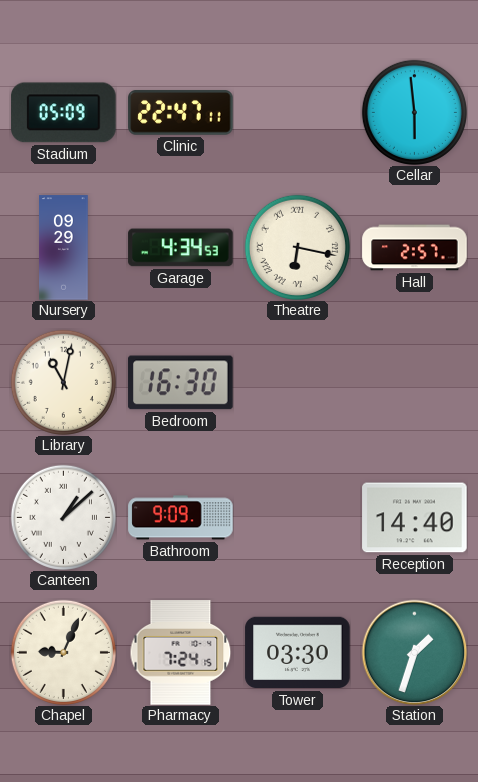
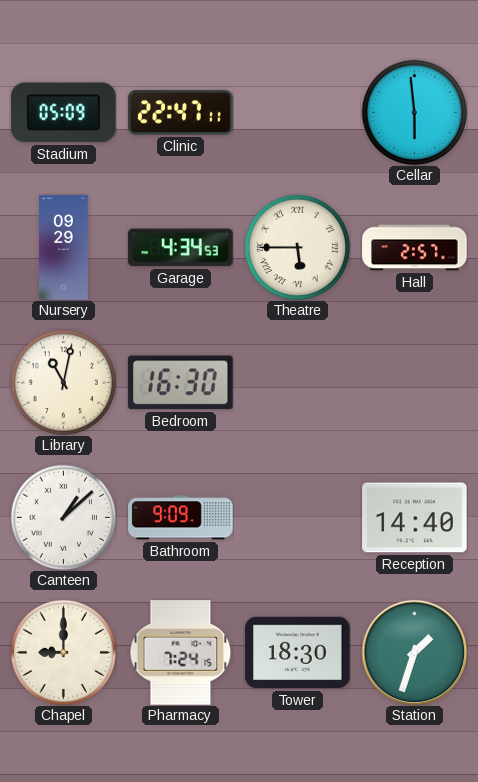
Theatre: 6:17 -> 5:45
Chapel: 9:04 -> 9:00
Tower: 03:30 -> 18:30
